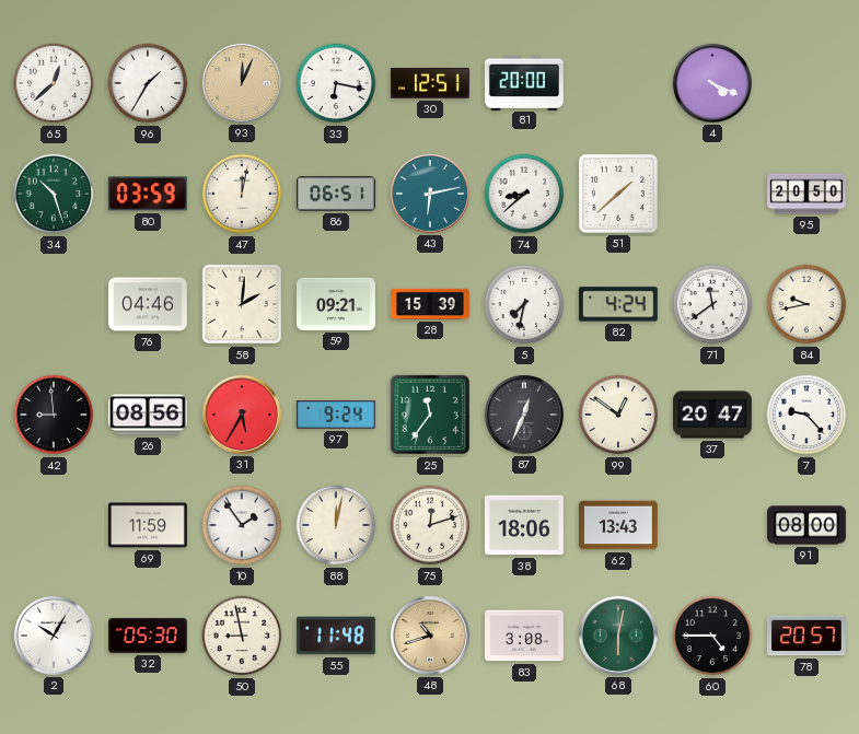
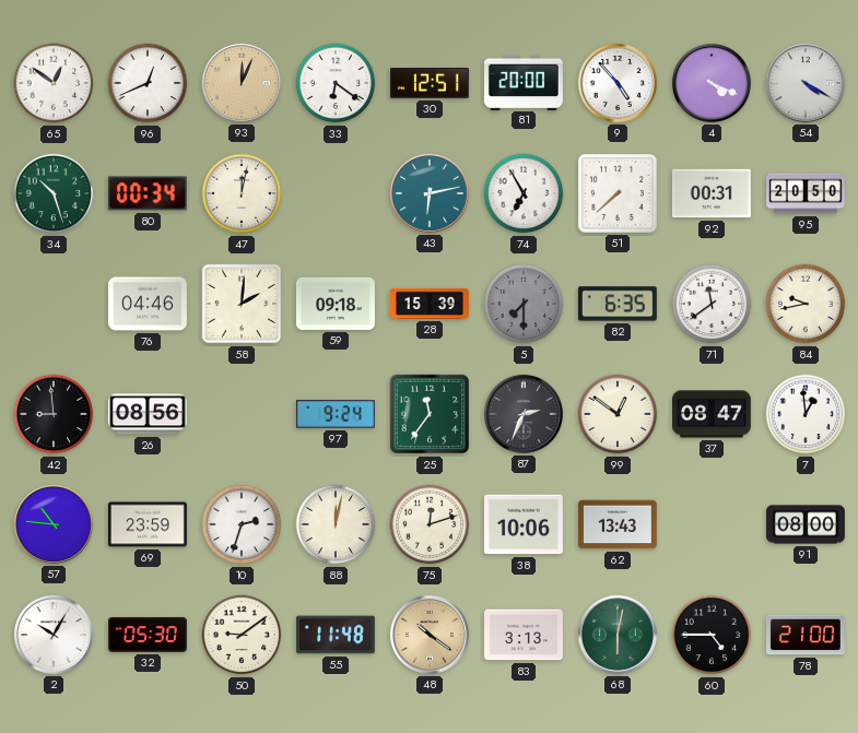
65: 12:38 -> 12:51
96: 1:35 -> 12:41
33: 6:17 -> 6:21
9: none -> 4:53
54: none -> 4:20
80: 03:59 -> 00:34
86: 06:51 -> none
74: 8:38 -> 6:55
51: 1:38 -> 7:38
92: none -> 00:31
59: 09:21 -> 09:18
5: 7:32 -> 7:30
5 dial: white -> grey
82: 4:24 -> 6:35
31: 5:35 -> none
87: 12:34 -> 2:34
37: 20:47 -> 08:47
7: 9:23 -> 12:59
57: none -> 10:46
69: 11:59 -> 23:59
10: 1:54 -> 2:33
38: 18:06 -> 10:06
50: 8:58 -> 9:09
48: 10:42 -> 10:21
83: 3:08 -> 3:13
78: 20:57 -> 21:00
